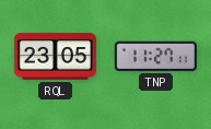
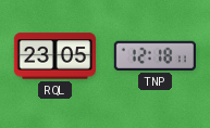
TNP: 11:27 -> 12:18
